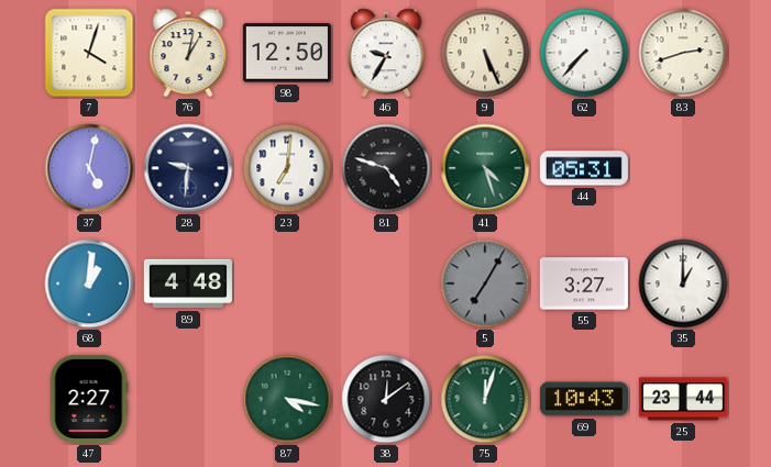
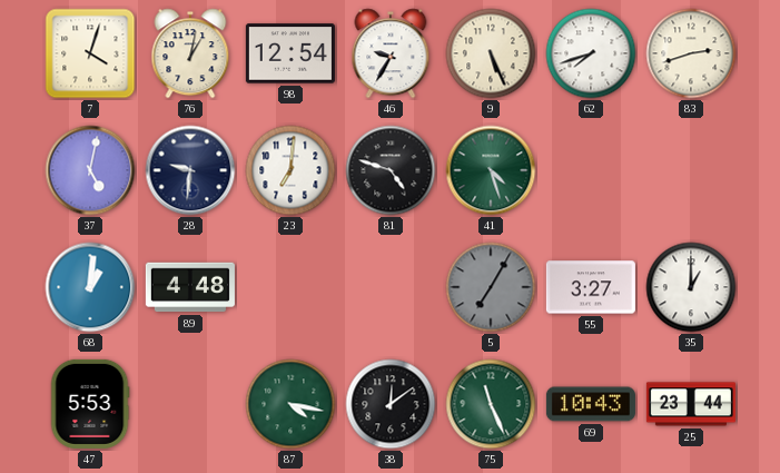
98: 12:50 -> 12:54
62: 7:37 -> 7:42
44: 05:31 -> none
47: 2:27 -> 5:53
75: 12:03 -> 11:26
